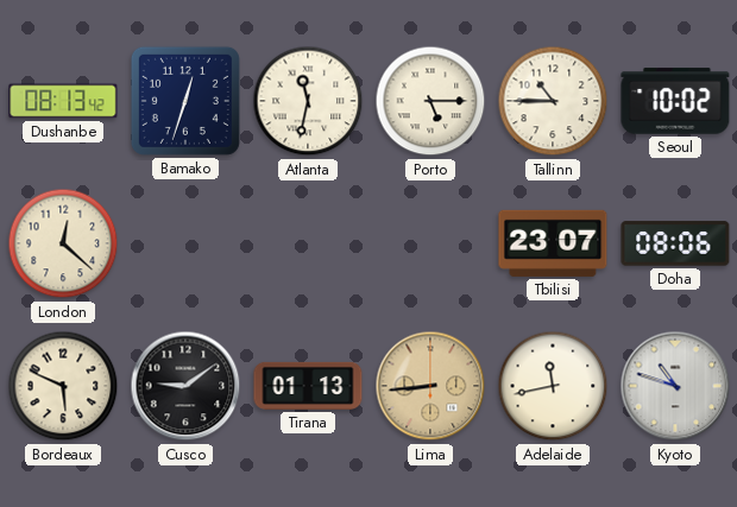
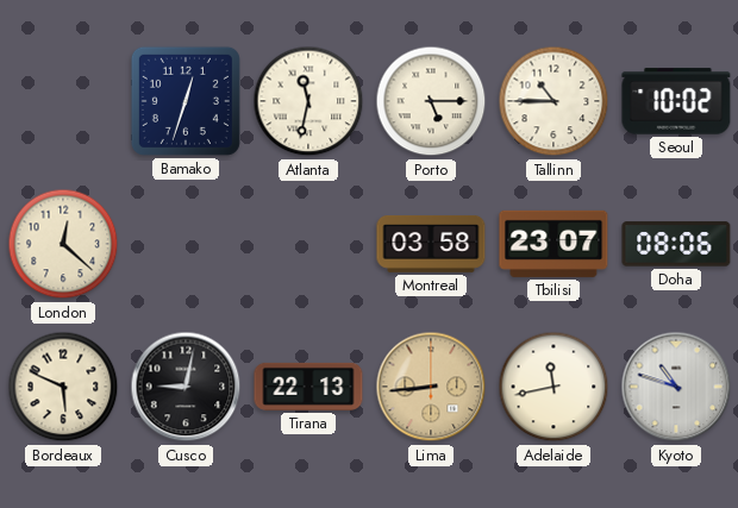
Dushanbe: 08:13 -> none
Montreal: none -> 03:58
Cusco: 9:09 -> 9:02
Tirana: 01:13 -> 22:13
